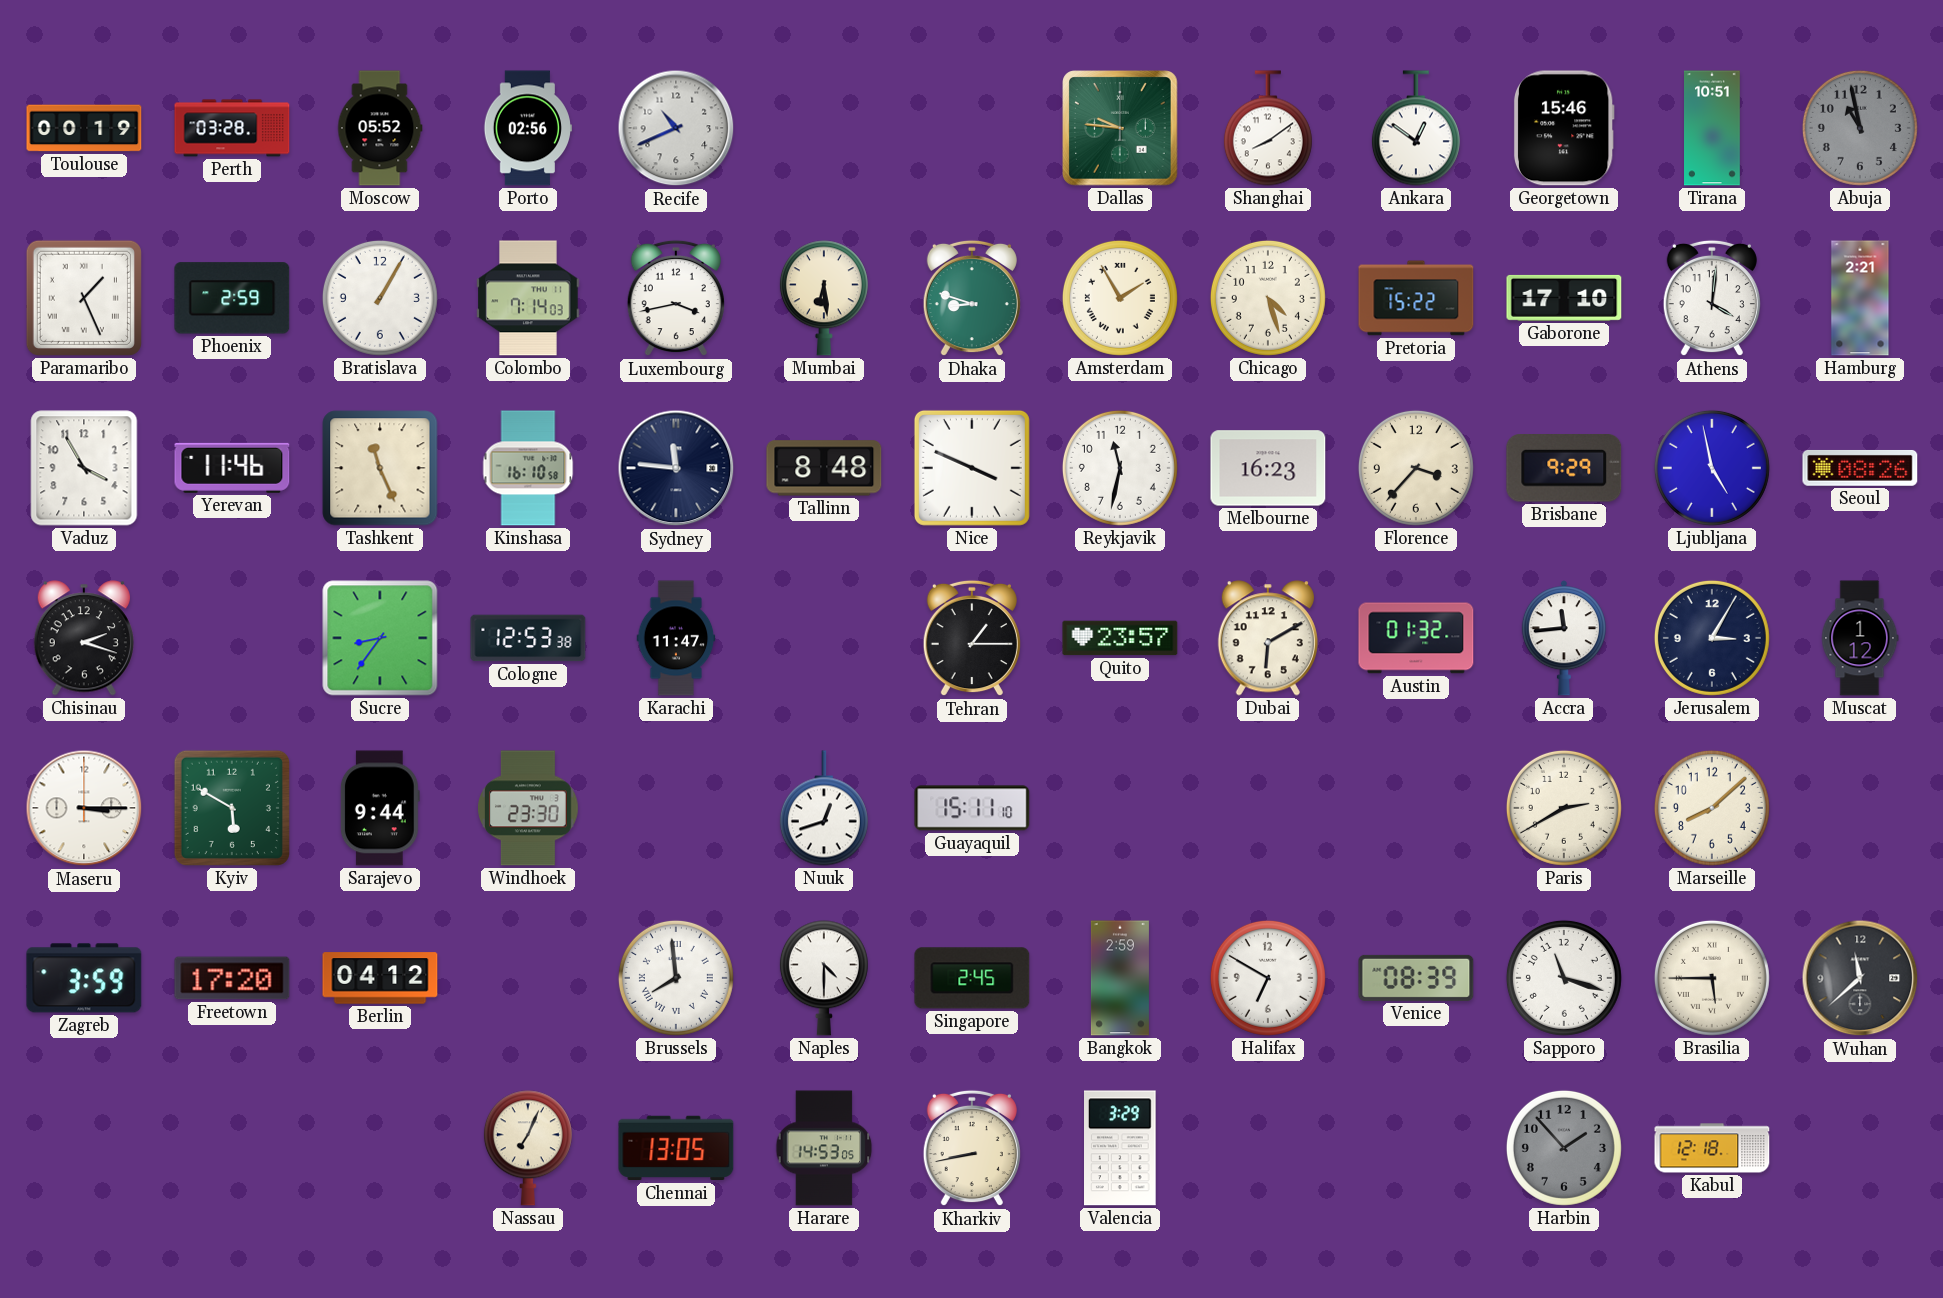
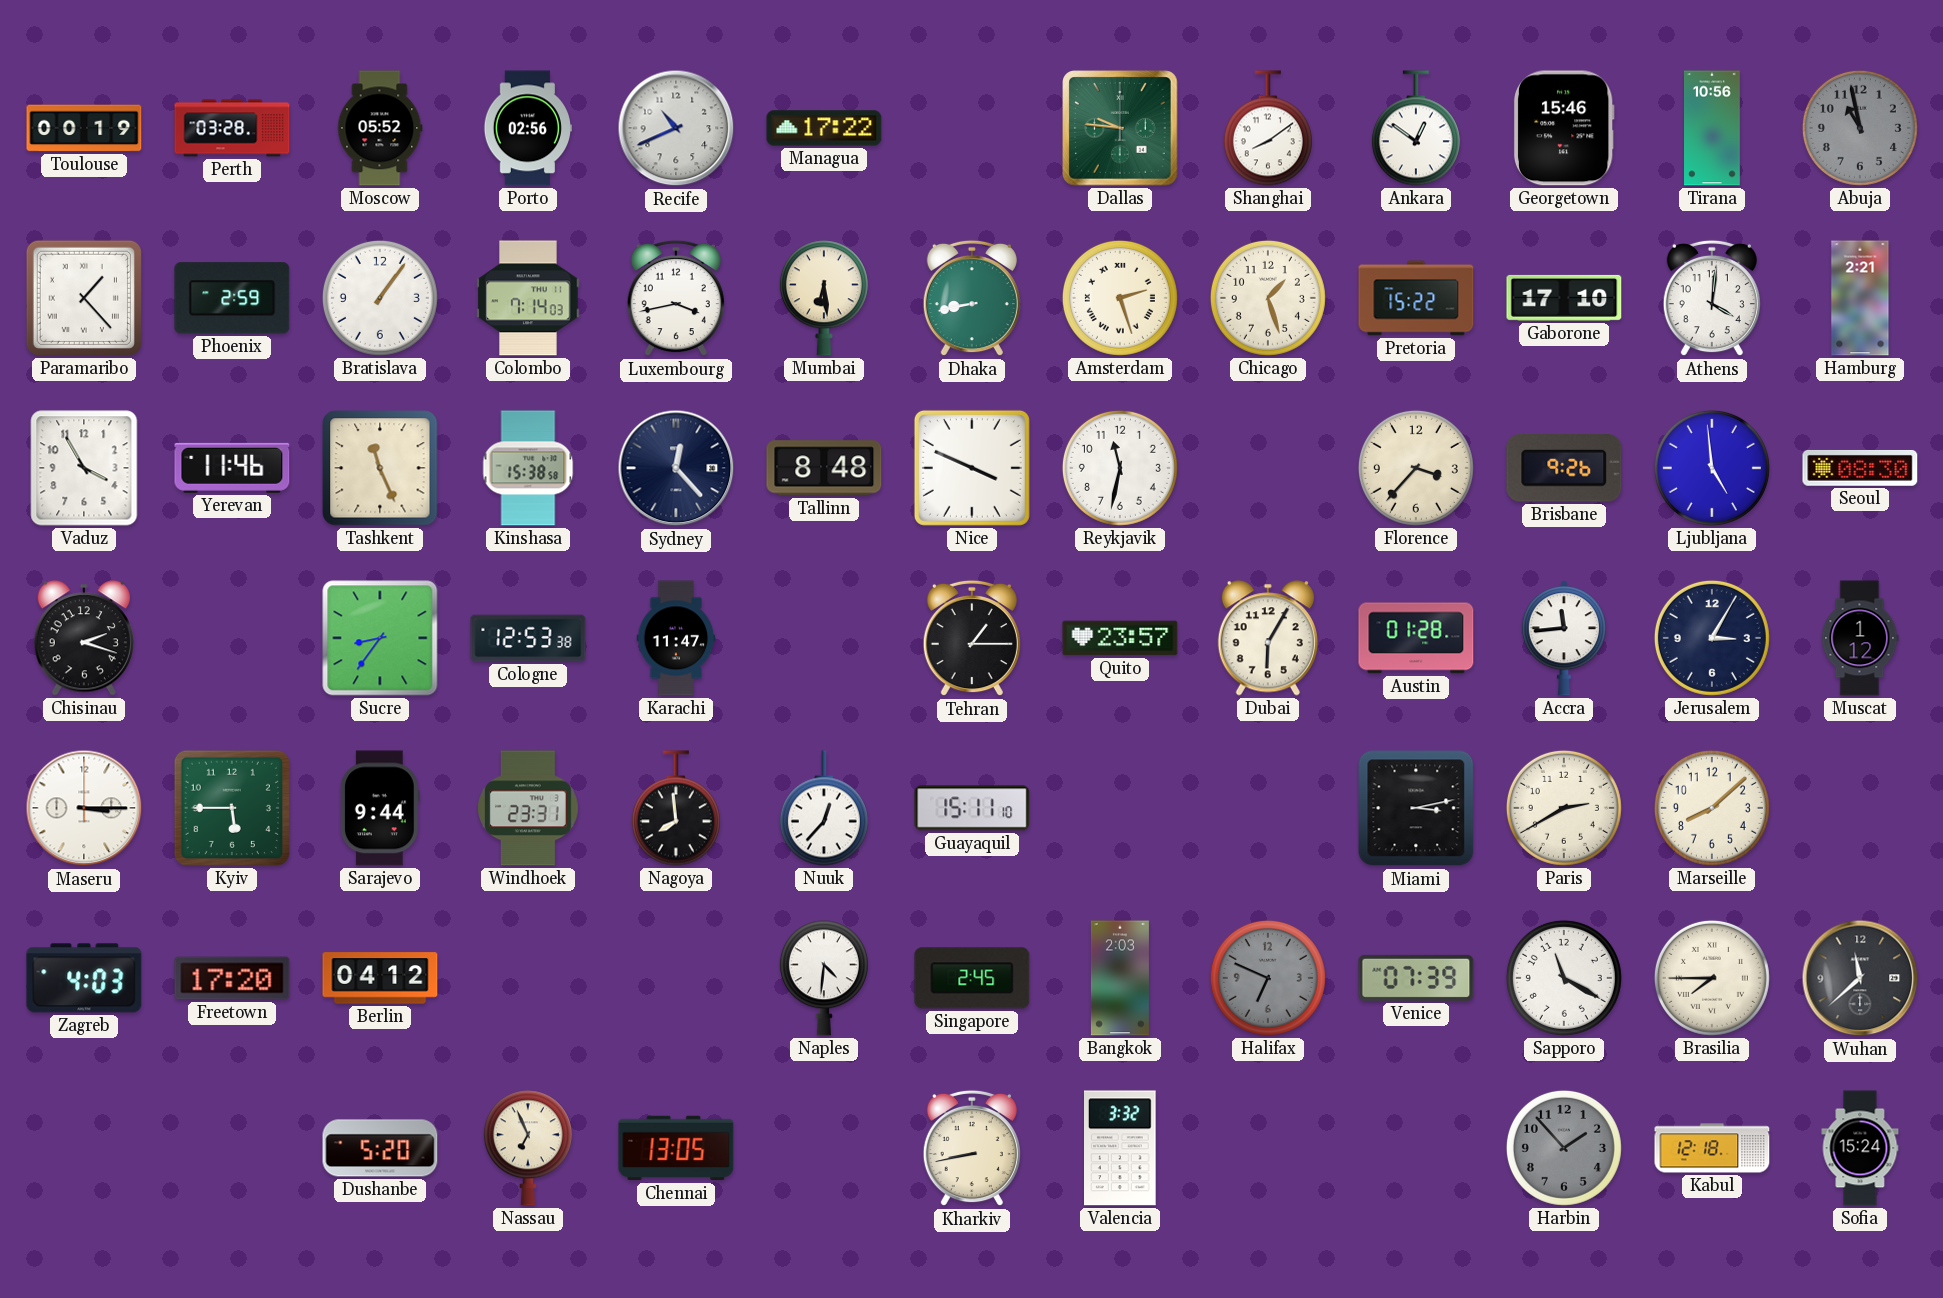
Managua: none -> 17:22
Tirana: 10:51 -> 10:56
Paramaribo: 1:26 -> 1:23
Bratislava: 1:05 -> 1:06
Dhaka: 8:48 -> 8:43
Amsterdam: 1:55 -> 2:27
Chicago: 4:27 -> 1:27
Kinshasa: 16:10 -> 15:38
Sydney: 11:46 -> 12:23
Melbourne: 16:23 -> none
Brisbane: 9:29 -> 9:26
Ljubljana: 4:58 -> 4:59
Seoul: 08:26 -> 08:30
Dubai: 6:10 -> 6:05
Austin: 01:32 -> 01:28
Kyiv: 5:50 -> 5:45
Windhoek: 23:30 -> 23:31
Nagoya: none -> 7:59
Nuuk: 12:42 -> 12:37
Miami: none -> 3:13
Zagreb: 3:59 -> 4:03
Brussels: 7:59 -> none
Naples: 4:30 -> 4:31
Bangkok: 2:59 -> 2:03
Halifax: 6:50 -> 6:49
Halifax dial: white -> grey
Venice: 08:39 -> 07:39
Sapporo: 11:18 -> 11:20
Brasilia: 5:45 -> 7:45
Dushanbe: none -> 5:20
Nassau: 7:04 -> 6:56
Harare: 14:53 -> none
Valencia: 3:29 -> 3:32
Sofia: none -> 15:24
